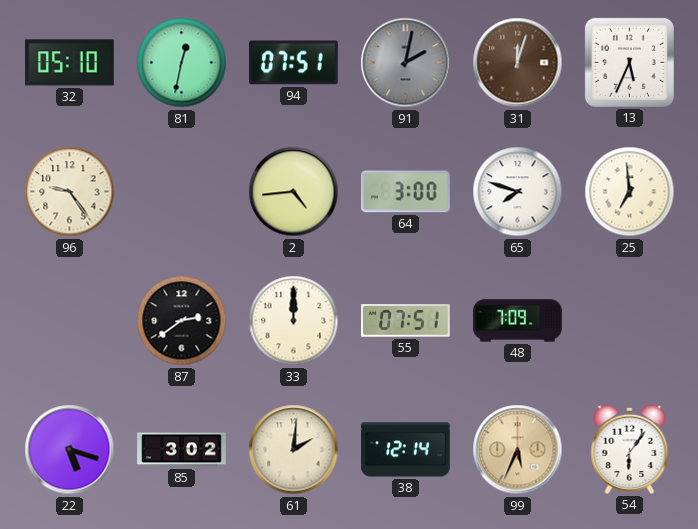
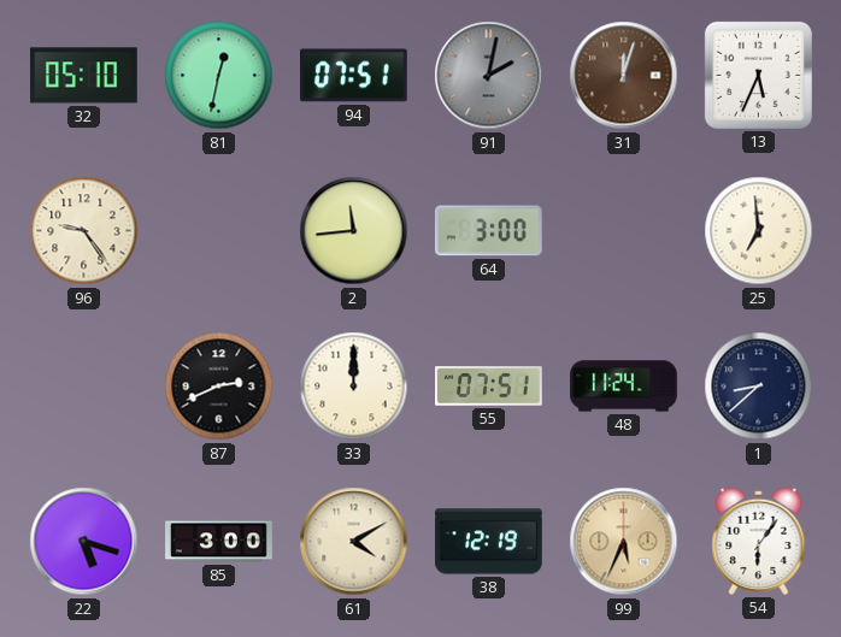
2: 4:44 -> 11:44
65: 7:48 -> none
87: 2:39 -> 2:41
48: 7:09 -> 11:24
1: none -> 8:38
85: 3:02 -> 3:00
61: 2:01 -> 4:10
38: 12:14 -> 12:19
